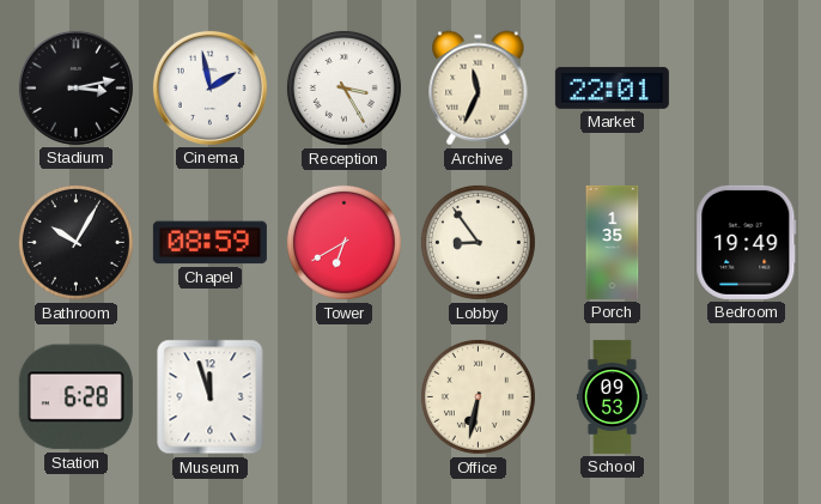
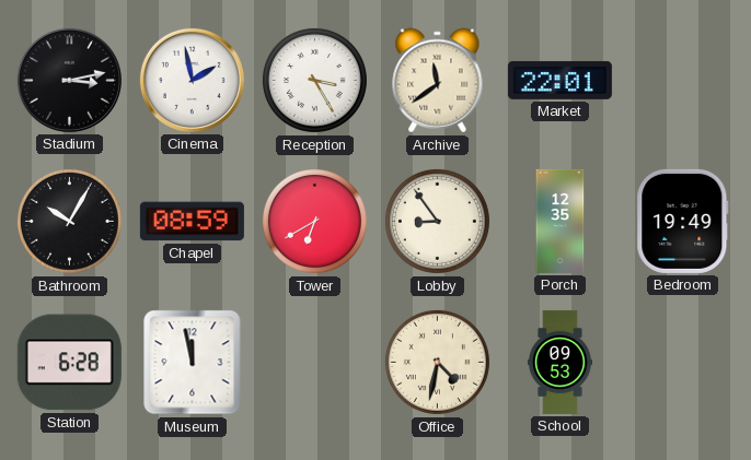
Archive: 11:34 -> 11:39
Porch: 1:35 -> 12:35
Museum: 11:57 -> 11:58
Office: 6:32 -> 4:32
